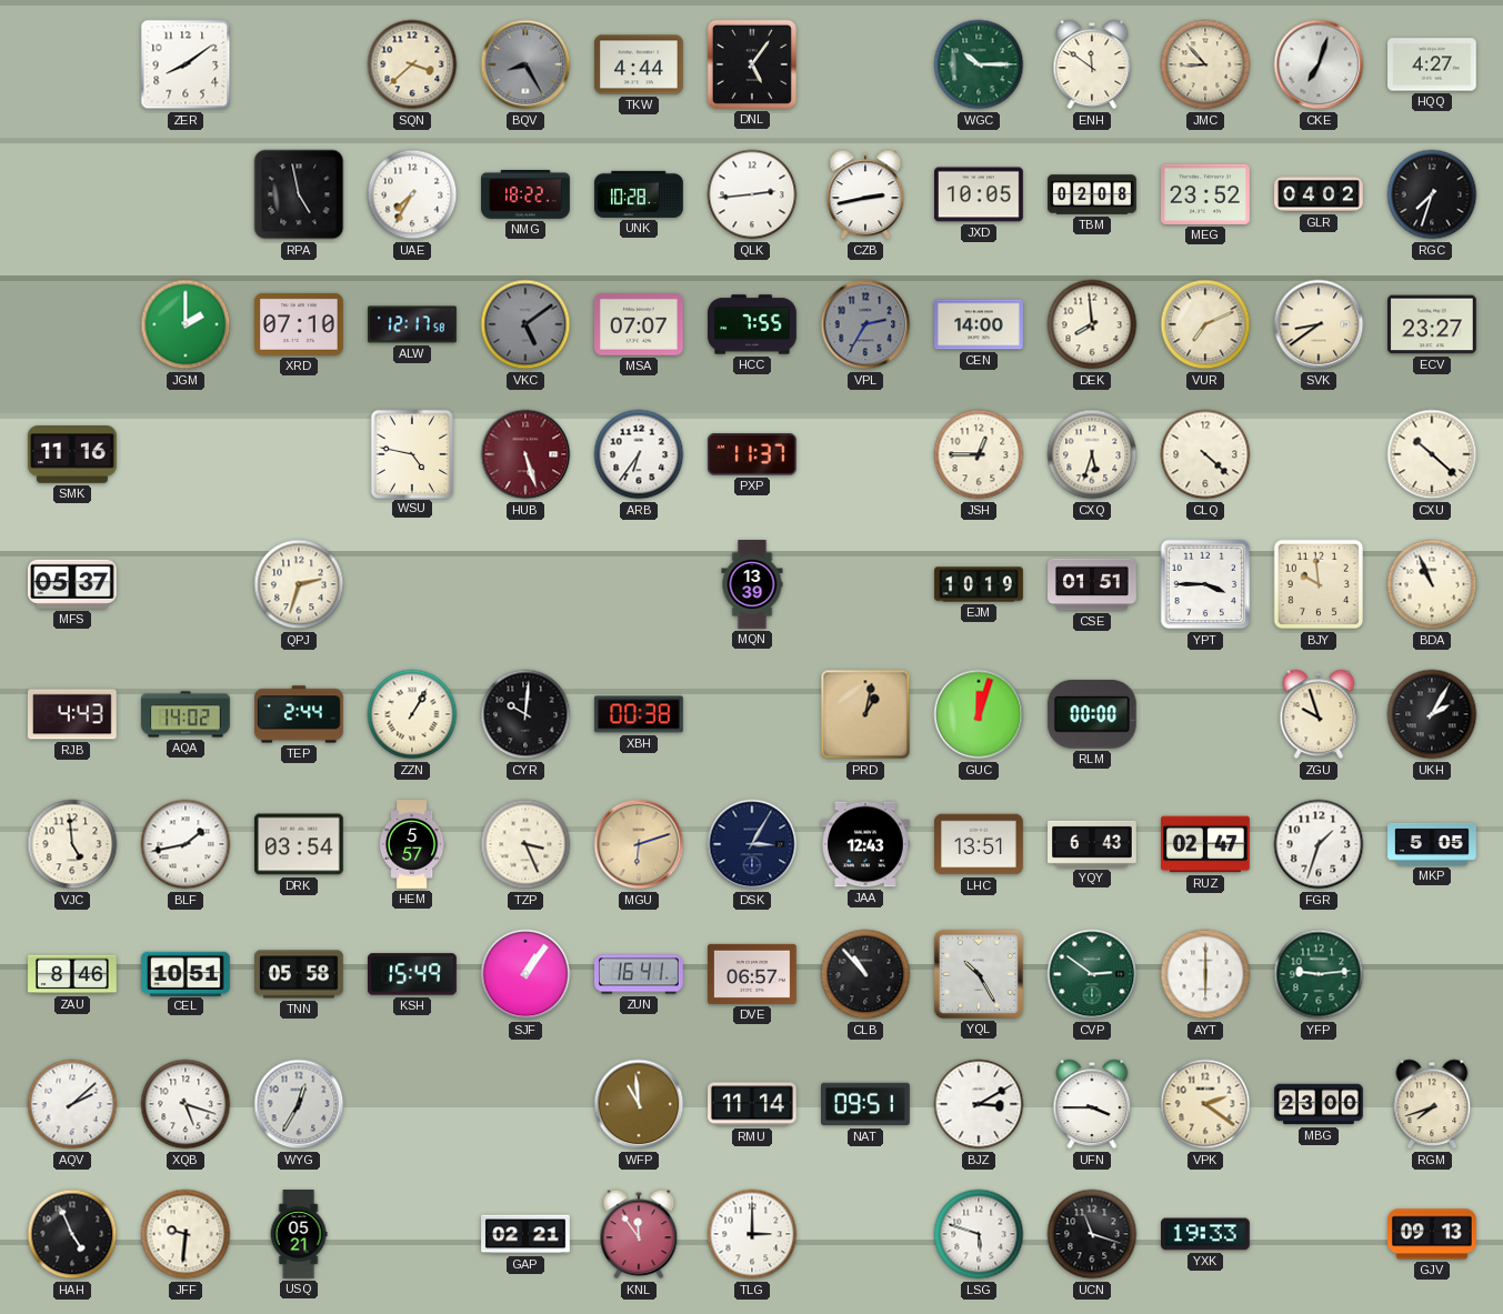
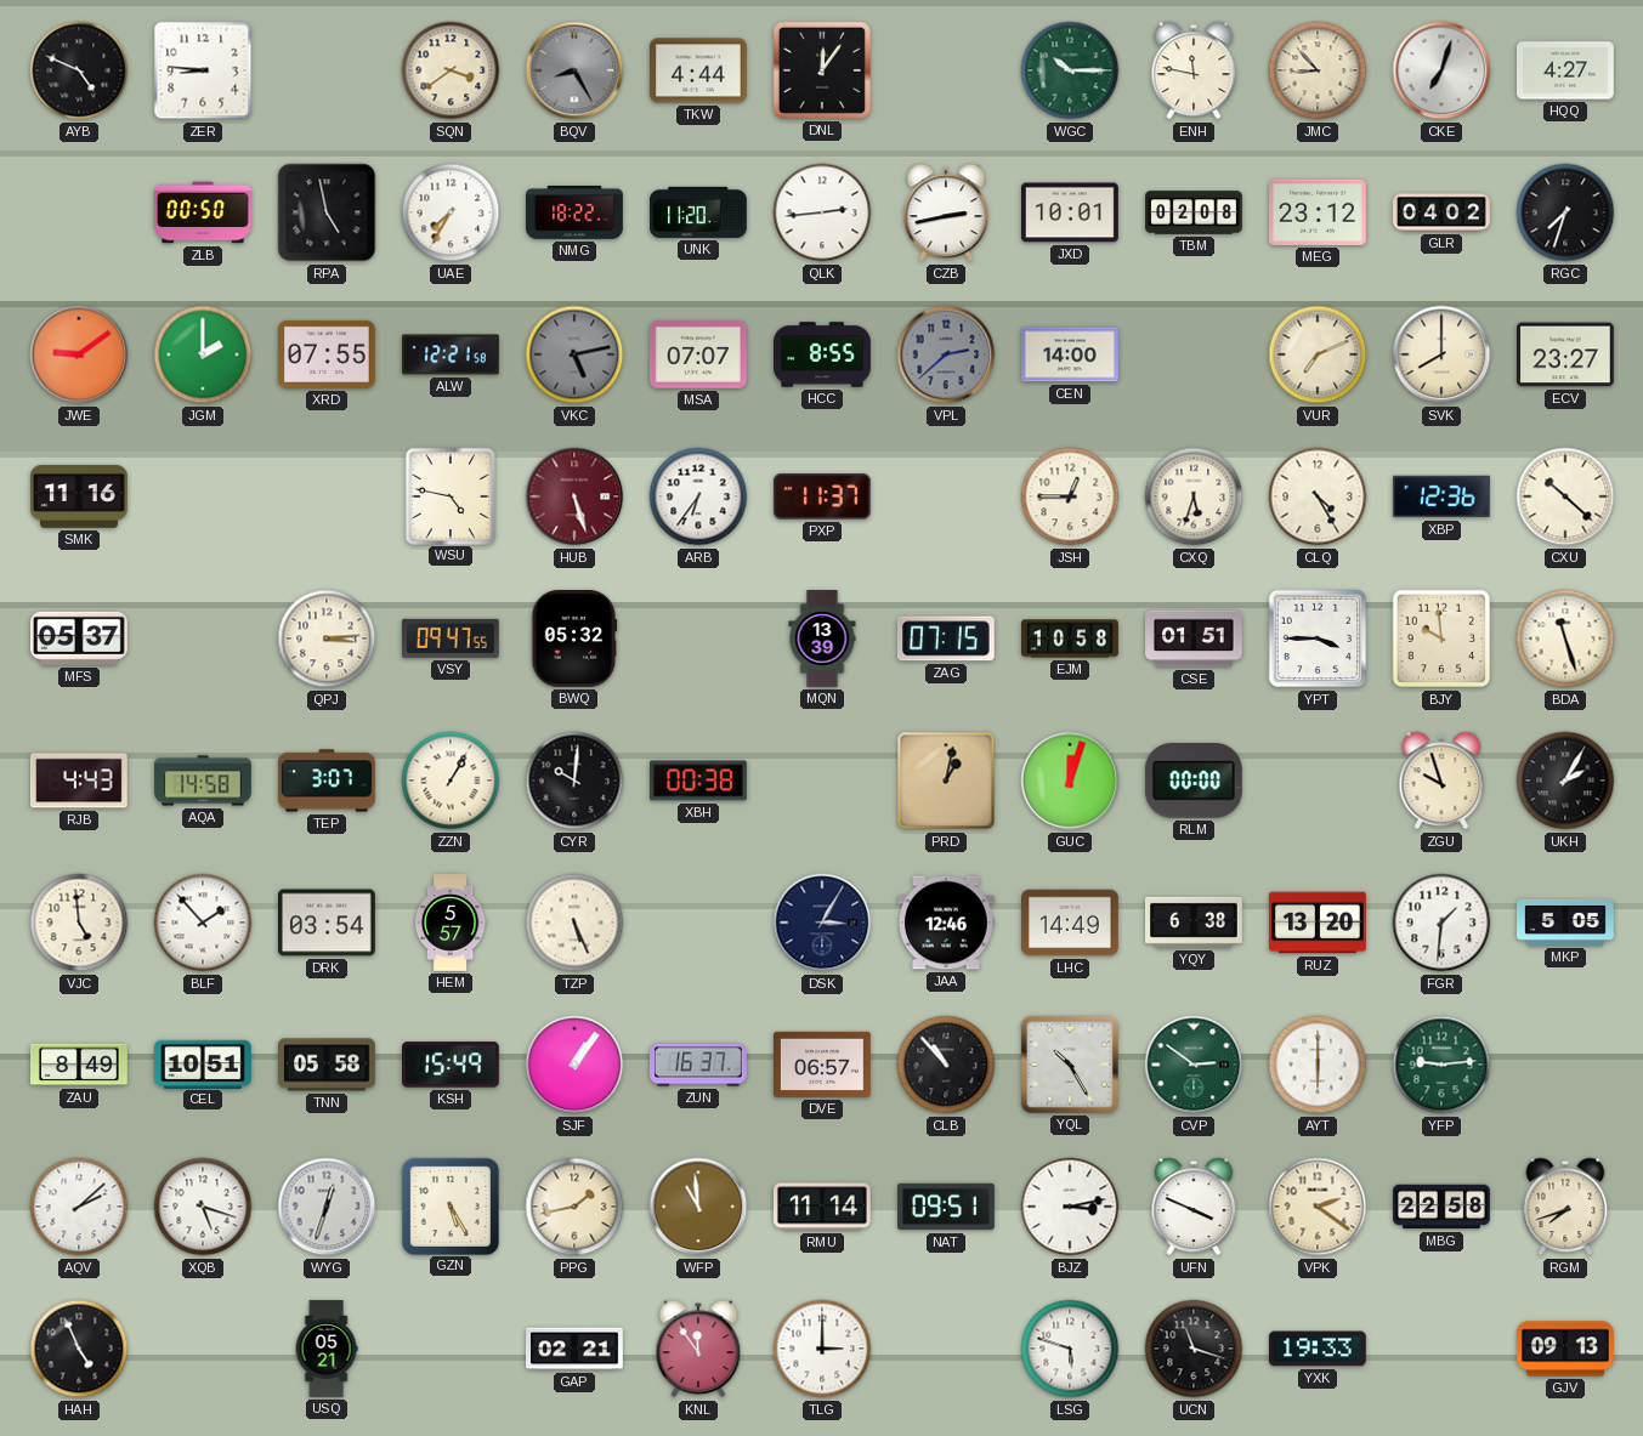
AYB: none -> 4:49
ZER: 8:09 -> 8:46
SQN: 3:38 -> 3:39
DNL: 5:06 -> 12:06
ENH: 11:51 -> 11:47
ZLB: none -> 00:50
UNK: 10:28 -> 11:20
JXD: 10:05 -> 10:01
MEG: 23:52 -> 23:12
JWE: none -> 9:09
XRD: 07:10 -> 07:55
ALW: 12:17 -> 12:21
VKC: 5:09 -> 5:13
HCC: 7:55 -> 8:55
VPL: 2:35 -> 2:38
DEK: 7:59 -> none
SVK: 8:39 -> 8:00
CLQ: 4:22 -> 4:25
XBP: none -> 12:36
QPJ: 2:33 -> 3:14
VSY: none -> 09:47
BWQ: none -> 05:32
ZAG: none -> 07:15
EJM: 10:19 -> 10:58
BDA: 10:56 -> 11:27
AQA: 14:02 -> 14:58
TEP: 2:44 -> 3:07
BLF: 1:43 -> 1:53
TZP: 3:26 -> 5:26
MGU: 6:12 -> none
JAA: 12:43 -> 12:46
LHC: 13:51 -> 14:49
YQY: 6:43 -> 6:38
RUZ: 02:47 -> 13:20
FGR: 1:33 -> 1:31
ZAU: 8:46 -> 8:49
ZUN: 16:41 -> 16:37
WYG: 12:35 -> 12:33
GZN: none -> 5:25
PPG: none -> 1:43
BJZ: 3:10 -> 3:13
UFN: 3:45 -> 3:49
MBG: 23:00 -> 22:58
JFF: 9:31 -> none
